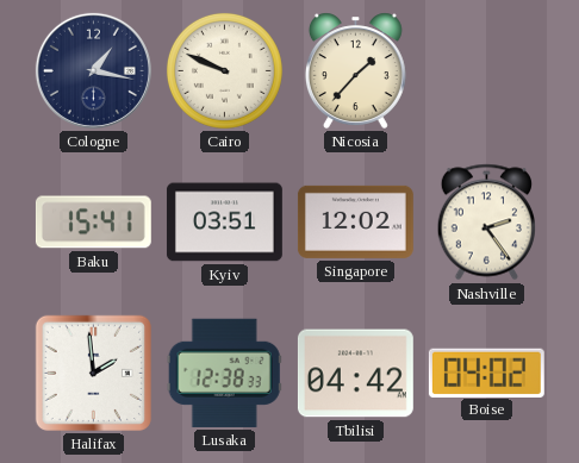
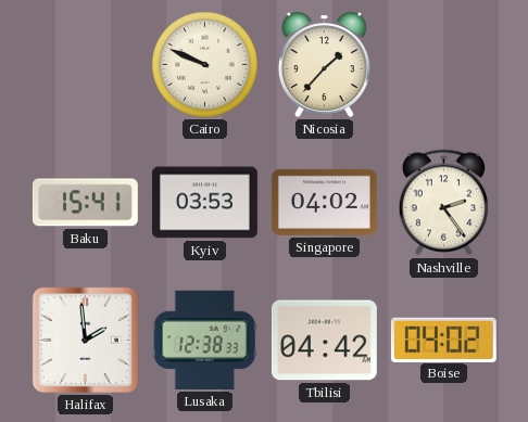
Cologne: 1:17 -> none
Kyiv: 03:51 -> 03:53
Singapore: 12:02 -> 04:02
